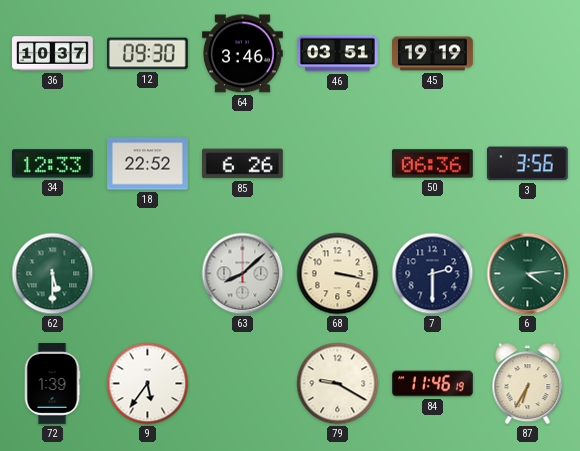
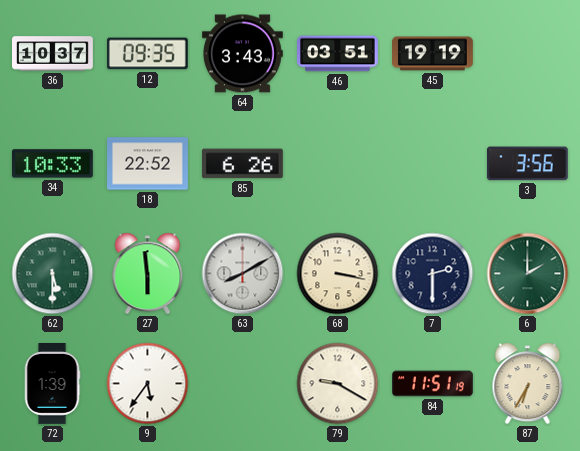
12: 09:30 -> 09:35
64: 3:46 -> 3:43
34: 12:33 -> 10:33
50: 06:36 -> none
27: none -> 5:59
63: 8:08 -> 8:10
6: 4:14 -> 2:00
84: 11:46 -> 11:51
